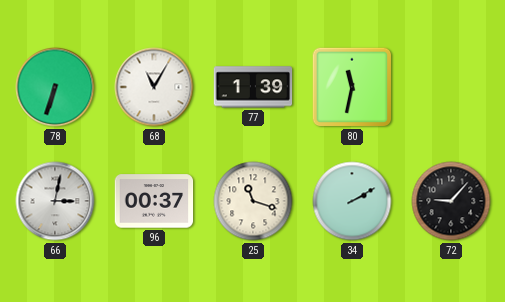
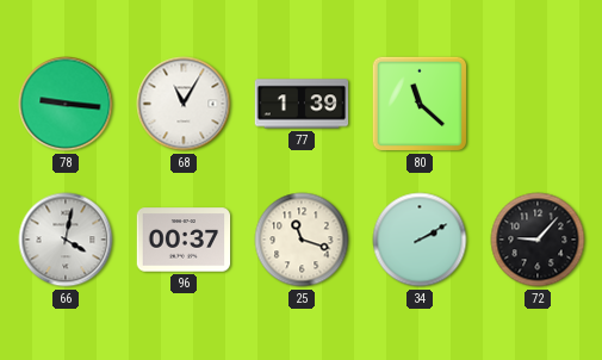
78: 6:33 -> 9:16
80: 11:32 -> 11:22
66: 3:02 -> 4:02
